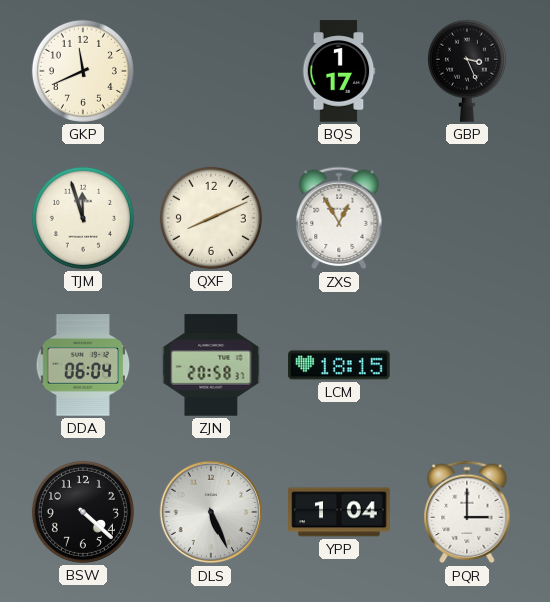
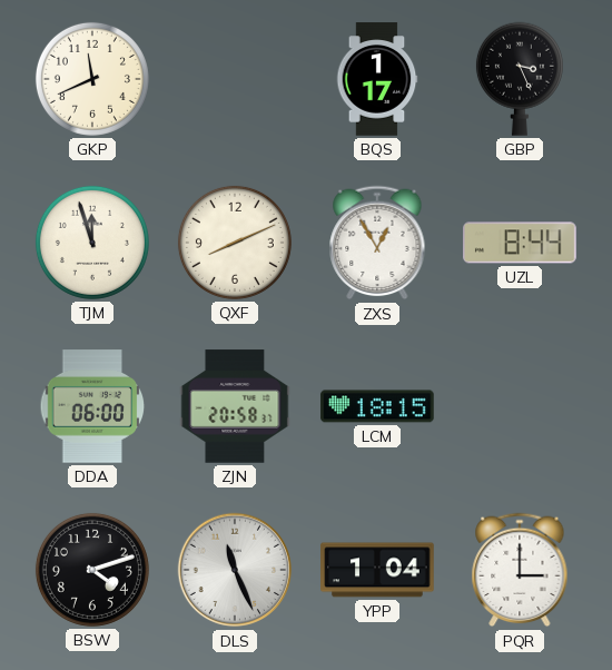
UZL: none -> 8:44
DDA: 06:04 -> 06:00
BSW: 4:22 -> 4:12
DLS: 5:26 -> 11:26
